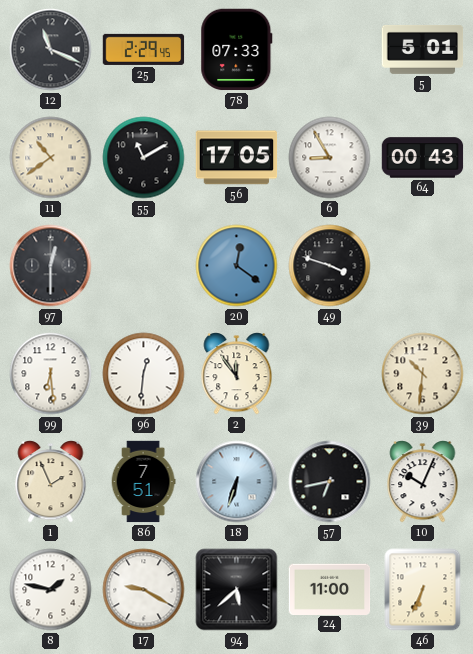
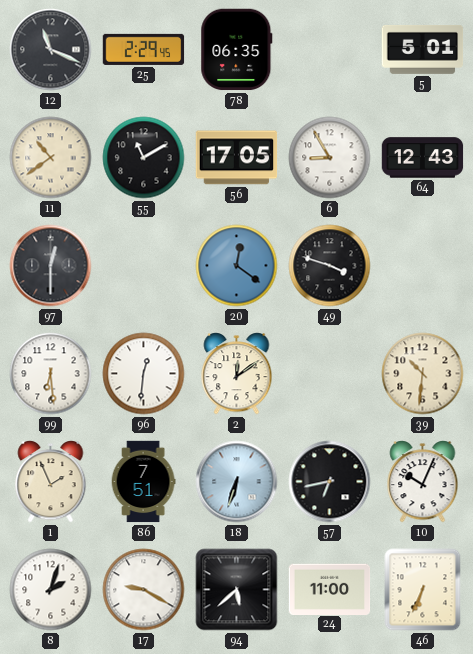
78: 07:33 -> 06:35
64: 00:43 -> 12:43
2: 11:54 -> 12:09
8: 1:47 -> 2:03
